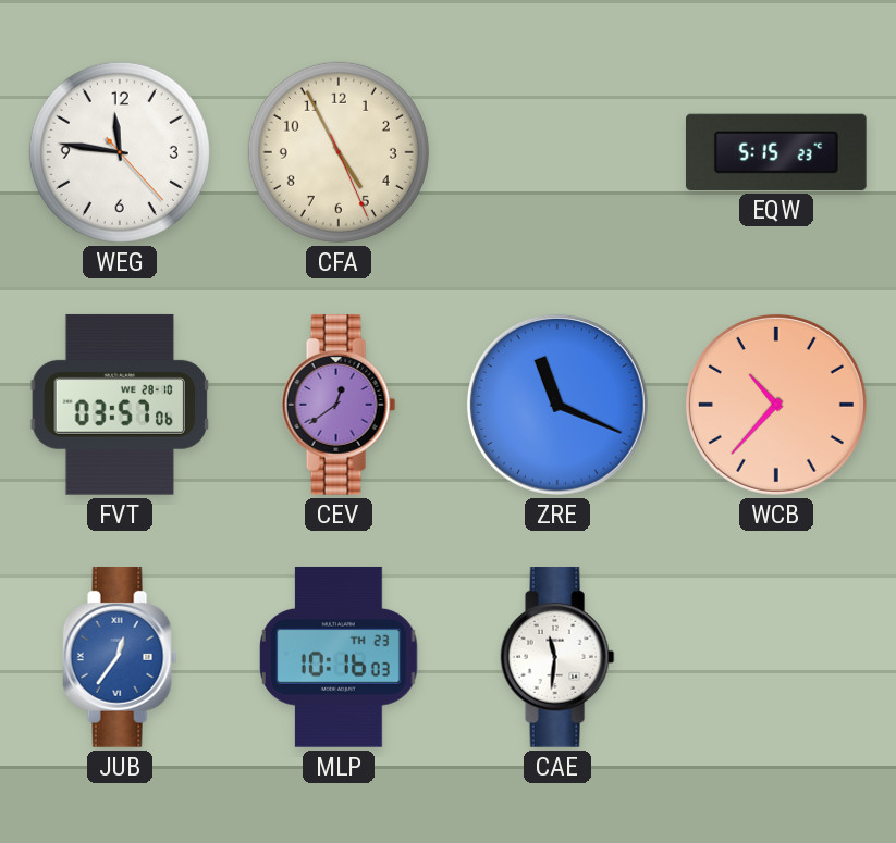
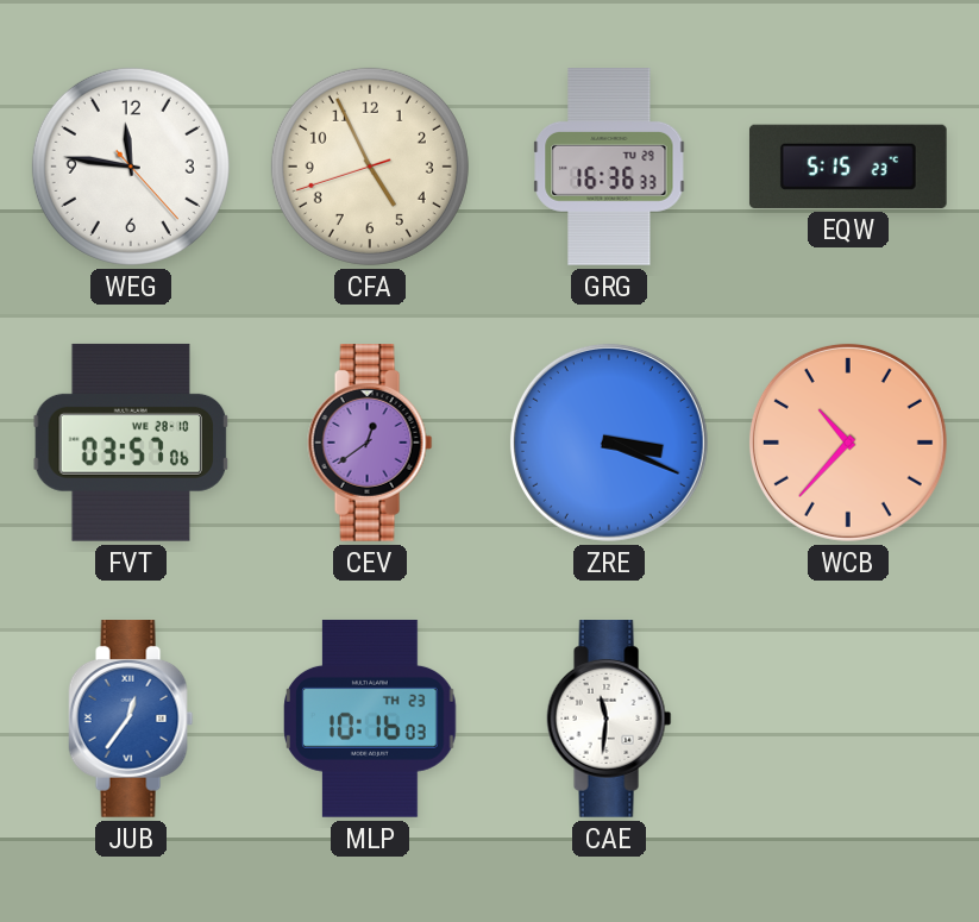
CFA: 4:55:26 -> 4:55:42
GRG: none -> 16:36
ZRE: 11:19 -> 3:19
